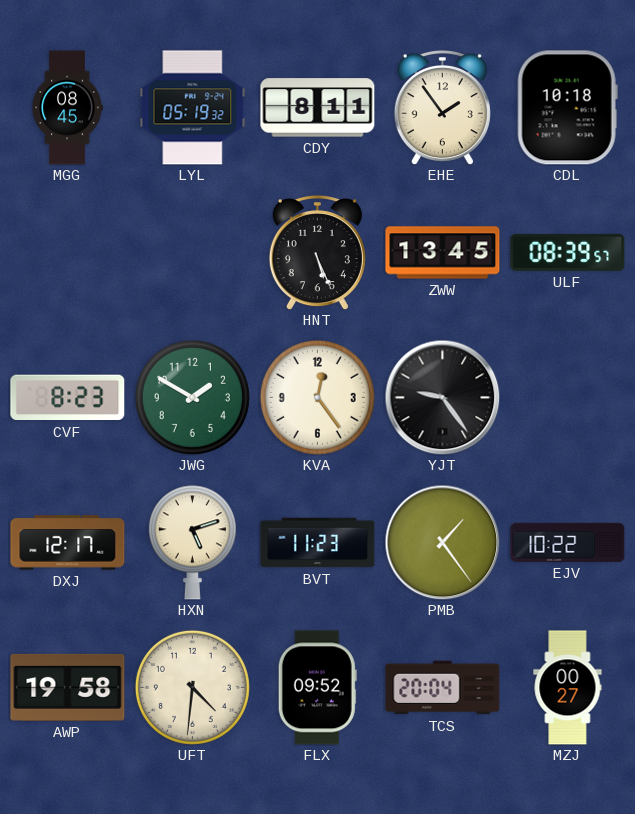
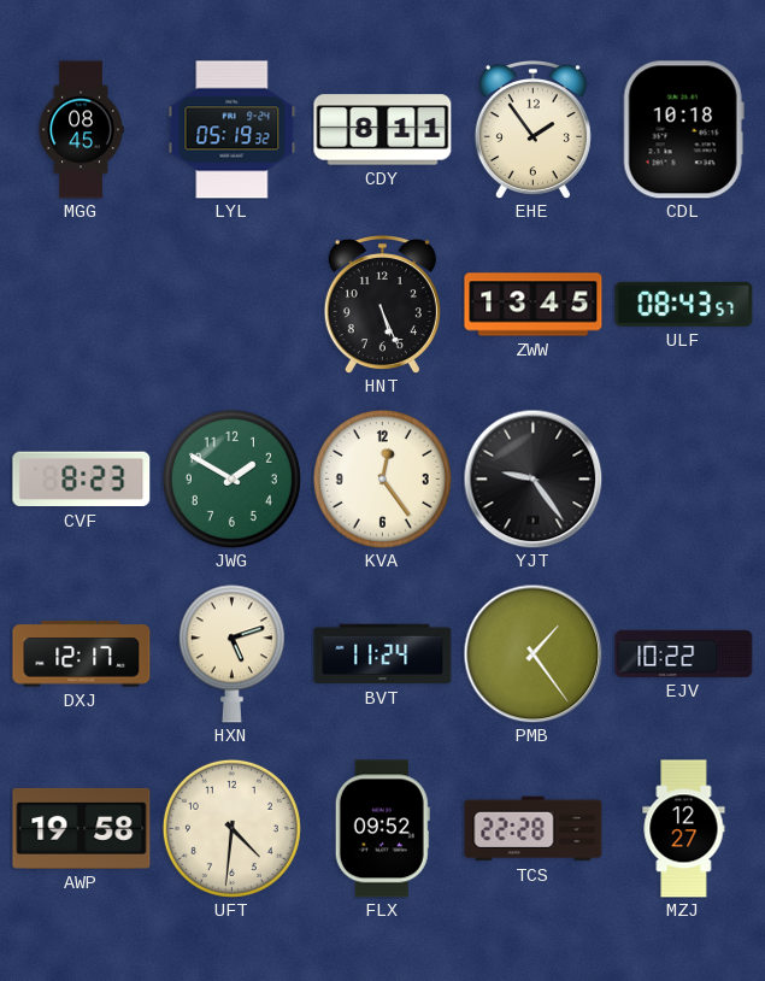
ULF: 08:39 -> 08:43
BVT: 11:23 -> 11:24
TCS: 20:04 -> 22:28
MZJ: 00:27 -> 12:27
